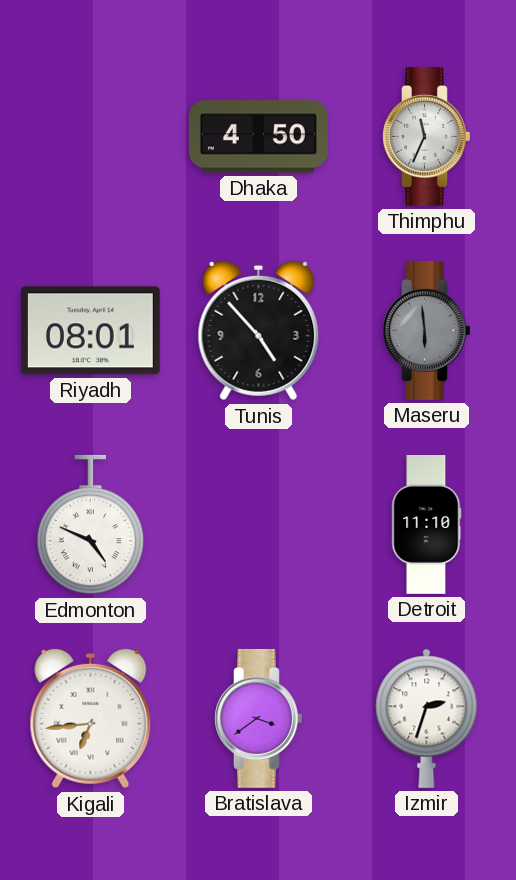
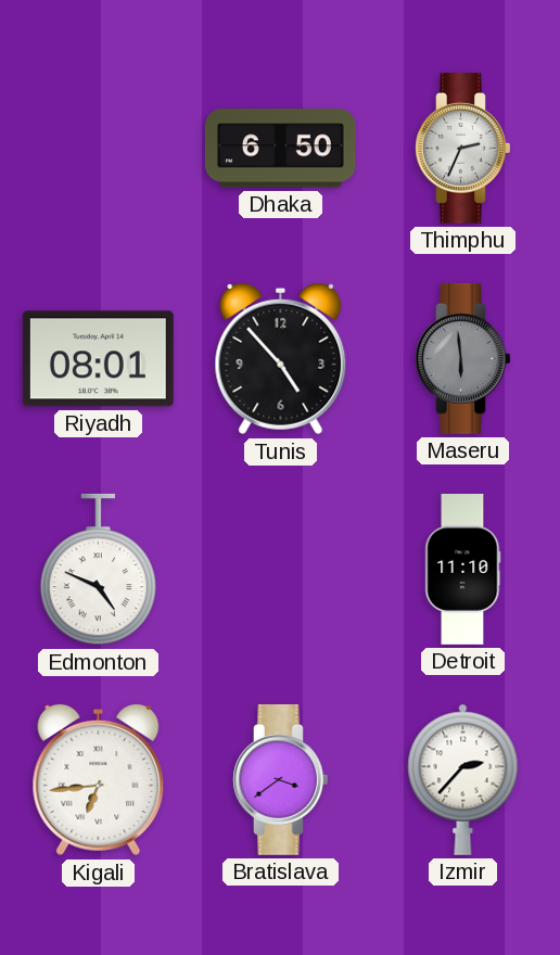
Dhaka: 4:50 -> 6:50
Thimphu: 11:34 -> 2:34
Izmir: 2:33 -> 2:37
